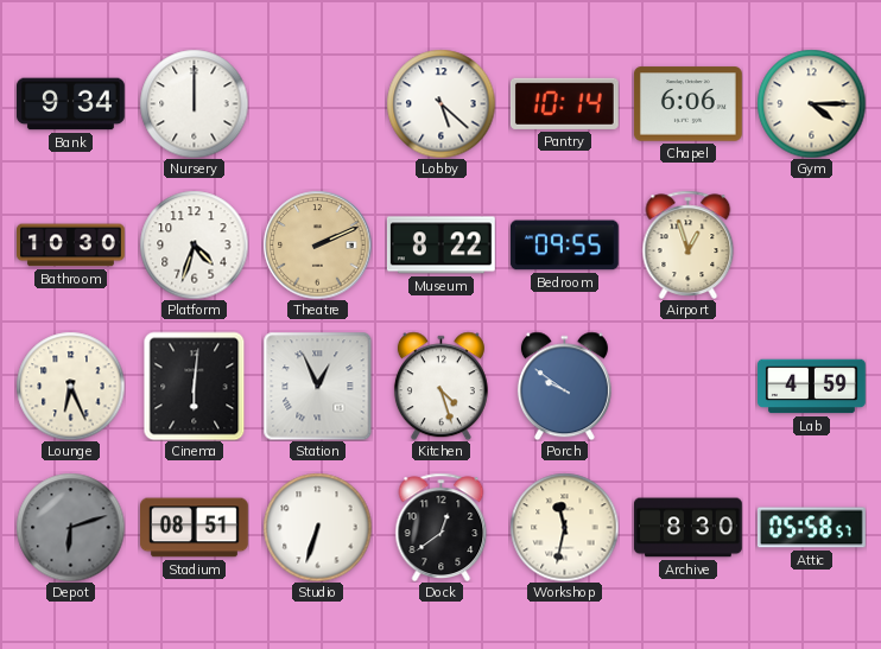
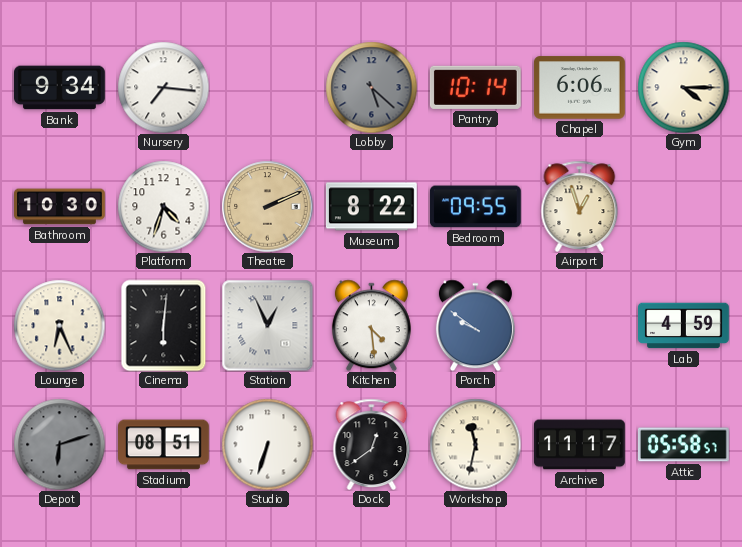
Nursery: 12:00 -> 7:16
Lobby dial: white -> grey
Kitchen: 4:27 -> 4:29
Archive: 8:30 -> 11:17
